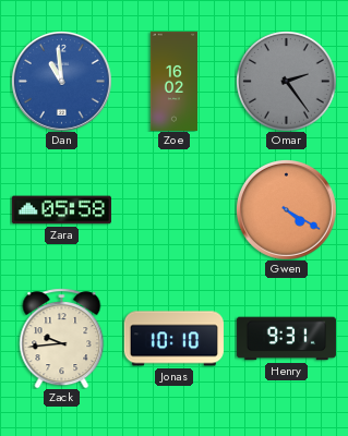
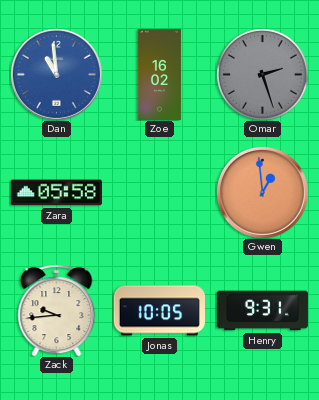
Omar: 2:24 -> 2:27
Gwen: 4:20 -> 12:59
Jonas: 10:10 -> 10:05
